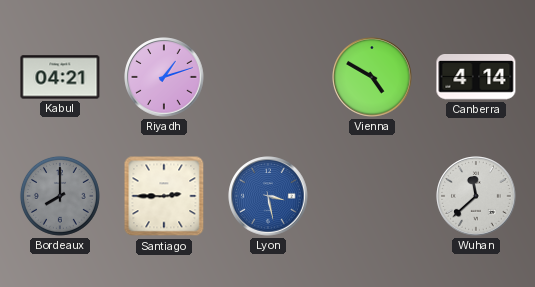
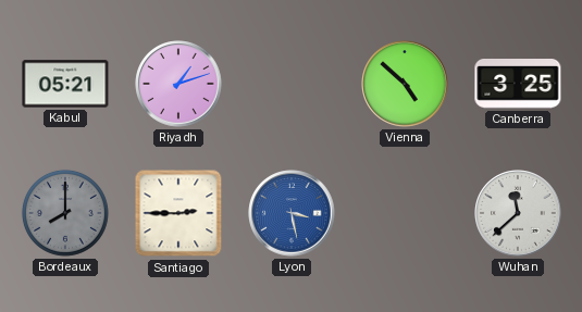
Kabul: 04:21 -> 05:21
Vienna: 4:50 -> 4:52
Canberra: 4:14 -> 3:25
